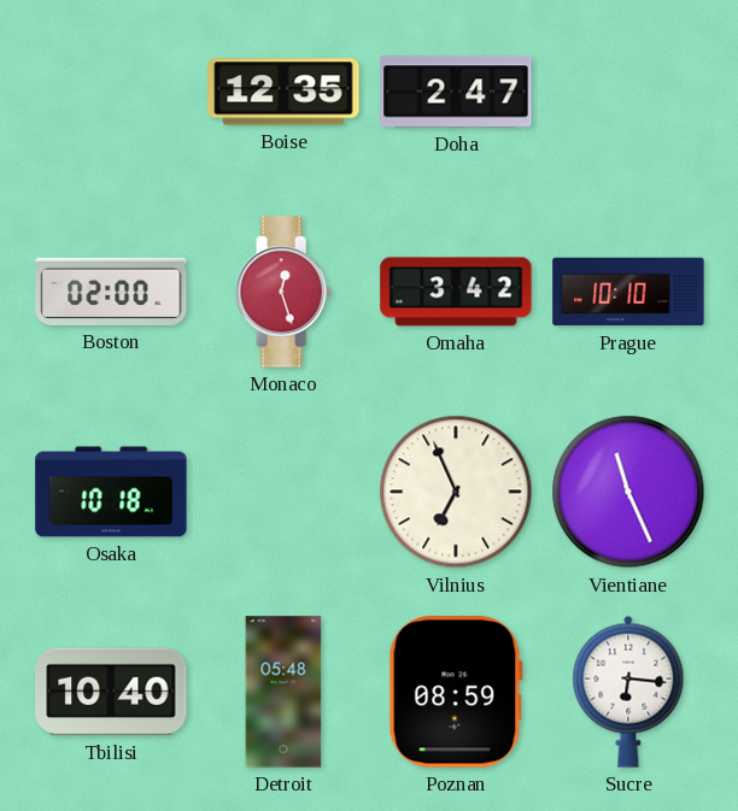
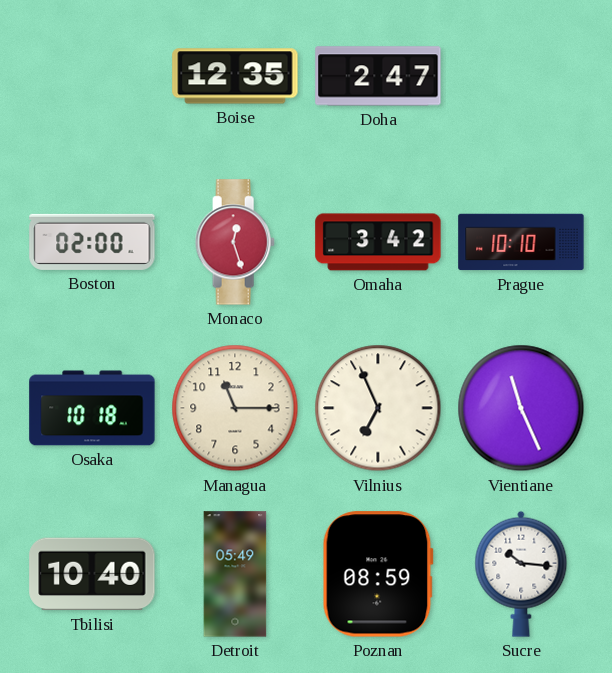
Managua: none -> 11:15
Detroit: 05:48 -> 05:49
Sucre: 6:16 -> 10:16
